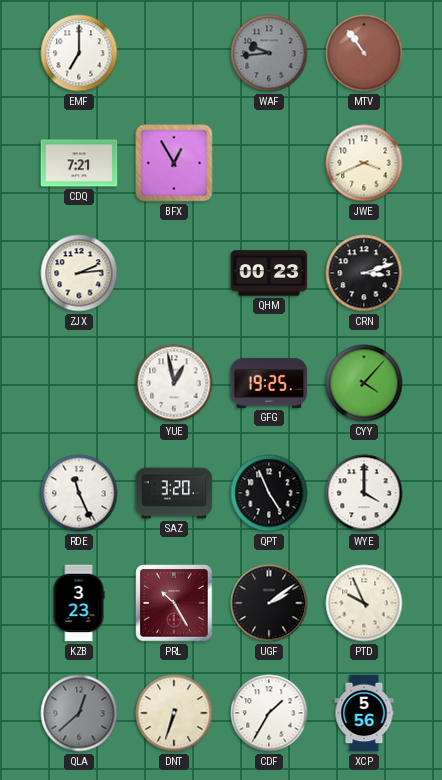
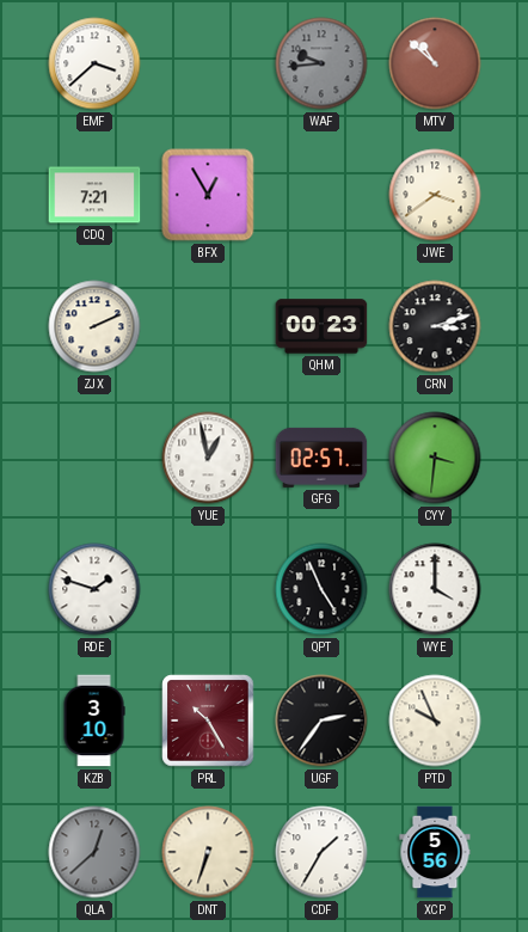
EMF: 7:00 -> 3:38
MTV: 10:54 -> 10:52
JWE: 3:41 -> 3:39
ZJX: 2:14 -> 2:11
GFG: 19:25 -> 02:57
CYY: 4:07 -> 3:31
RDE: 11:26 -> 1:48
SAZ: 3:20 -> none
KZB: 3:23 -> 3:10
UGF: 2:09 -> 2:36
